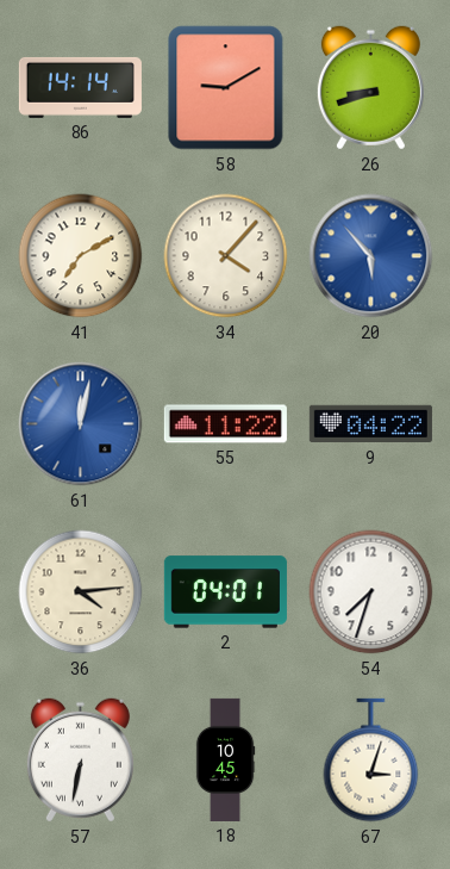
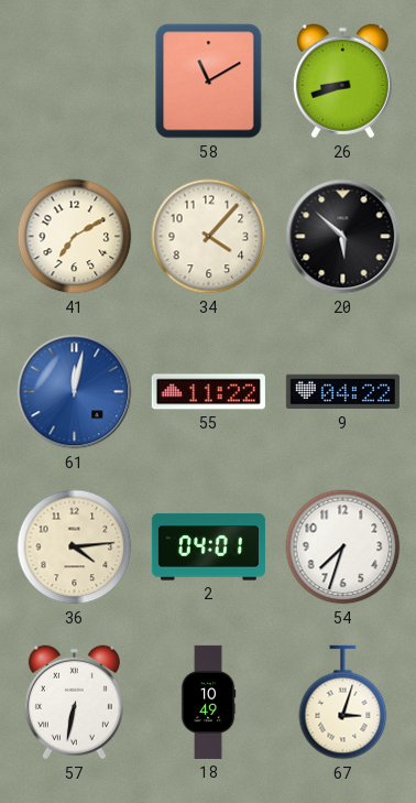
86: 14:14 -> none
58: 9:10 -> 11:10
20: 5:53 -> 5:52
20 dial: blue -> black
18: 10:45 -> 10:49
